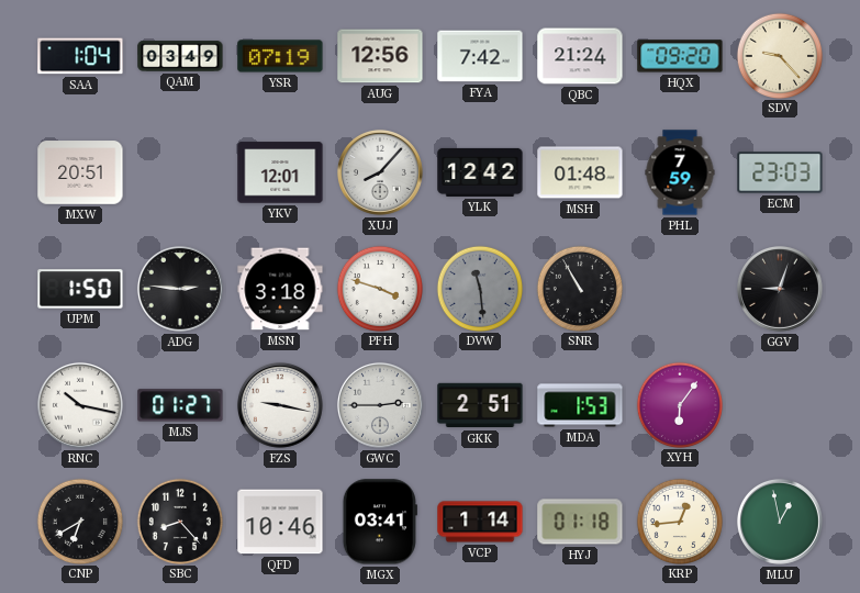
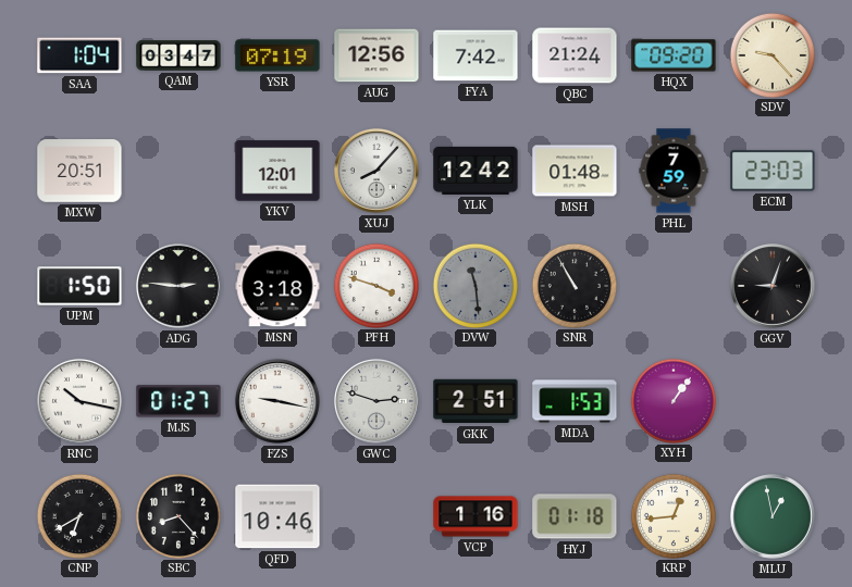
QAM: 03:49 -> 03:47
GWC: 2:45 -> 2:48
XYH: 6:06 -> 1:06
MGX: 03:41 -> none
VCP: 1:14 -> 1:16
